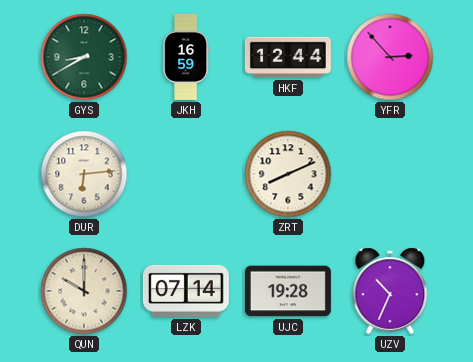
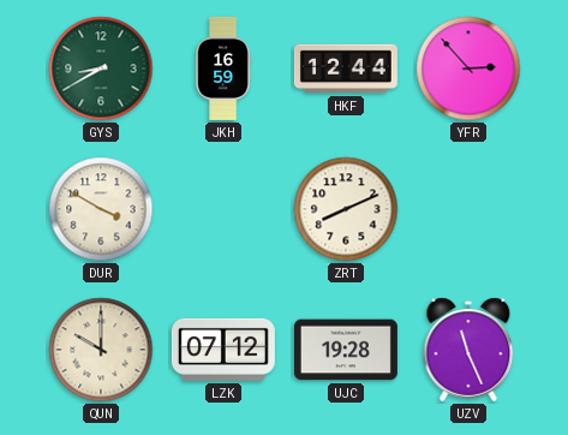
DUR: 6:14 -> 3:50
LZK: 07:14 -> 07:12
UZV: 10:34 -> 11:26
